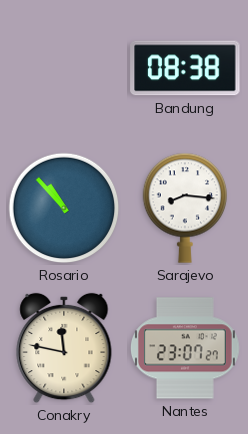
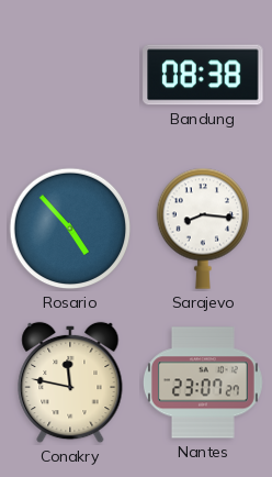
Rosario: 10:53 -> 4:53
